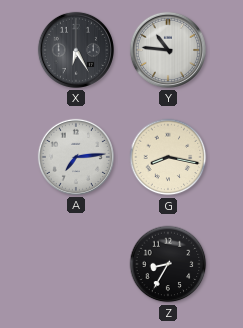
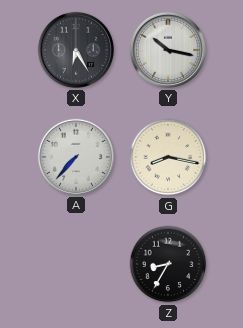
Y: 10:46 -> 10:17
A: 7:14 -> 7:37
